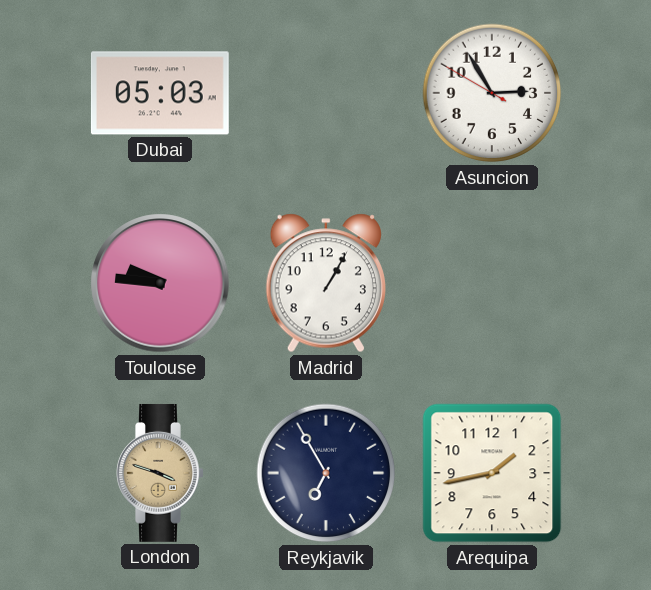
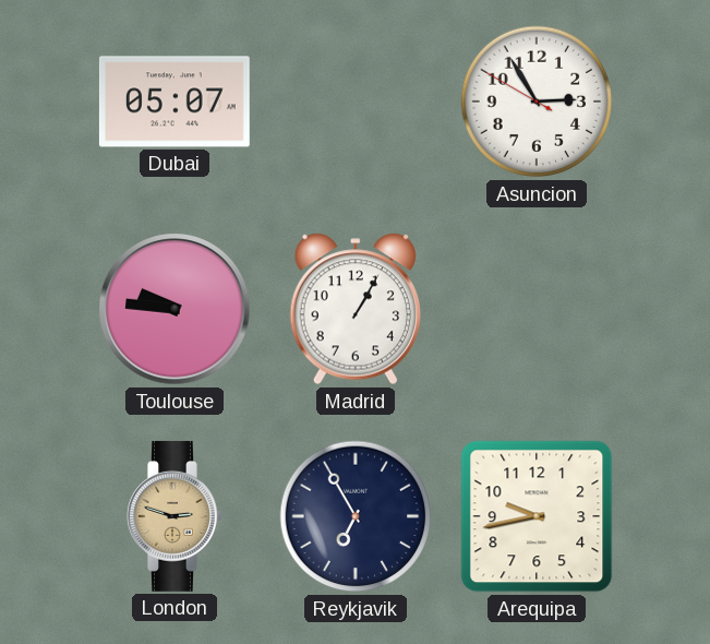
Dubai: 05:03 -> 05:07
London: 3:48 -> 2:48
Arequipa: 1:43 -> 9:43
